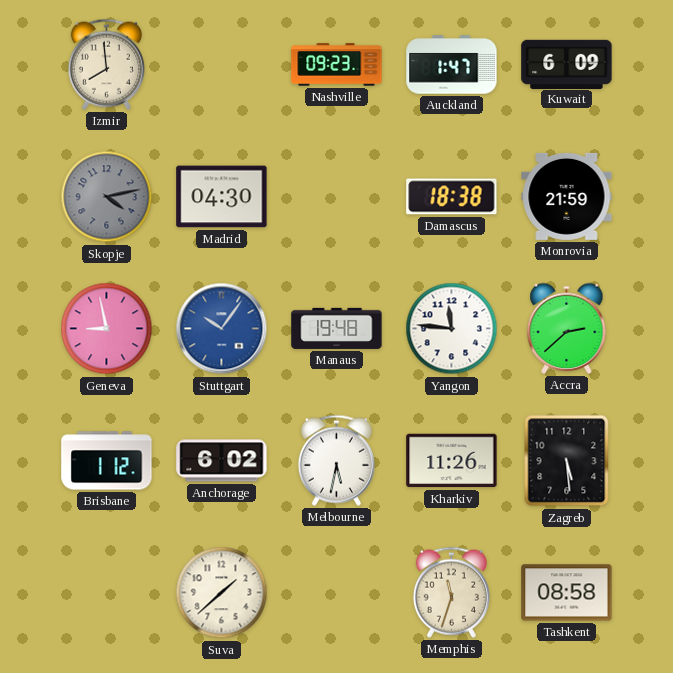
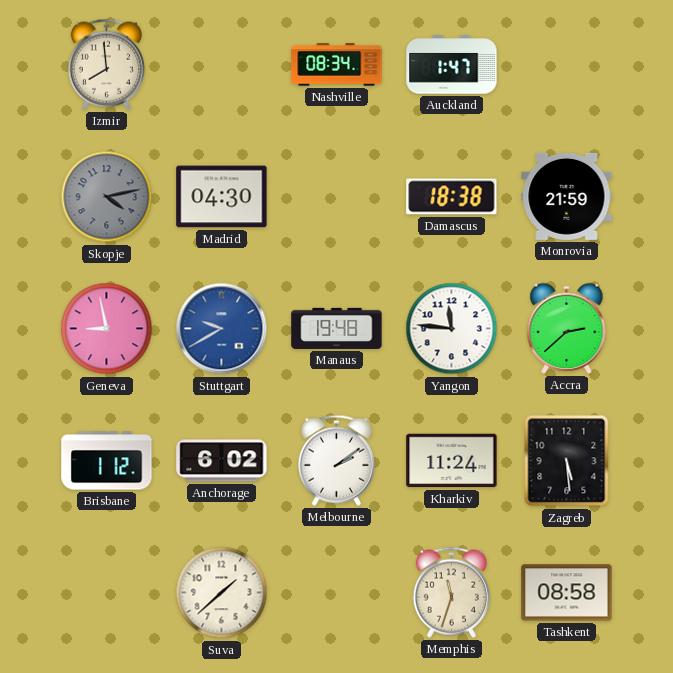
Nashville: 09:23 -> 08:34
Kuwait: 6:09 -> none
Stuttgart: 10:06 -> 9:40
Melbourne: 5:32 -> 2:09
Kharkiv: 11:26 -> 11:24
